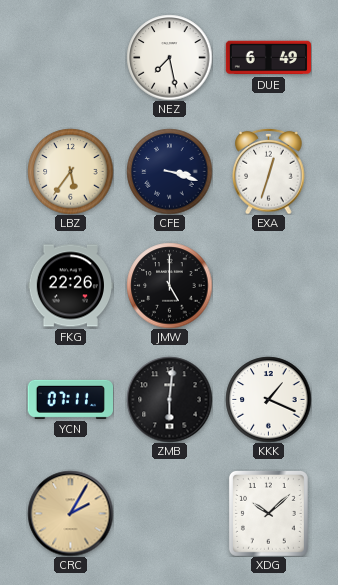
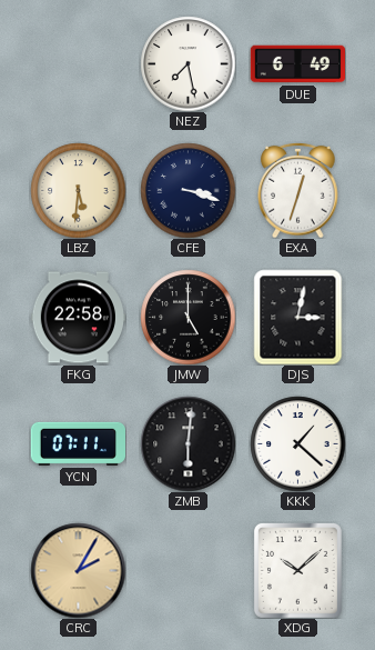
LBZ: 5:36 -> 5:31
FKG: 22:26 -> 22:58
DJS: none -> 3:02
KKK: 1:19 -> 1:22
